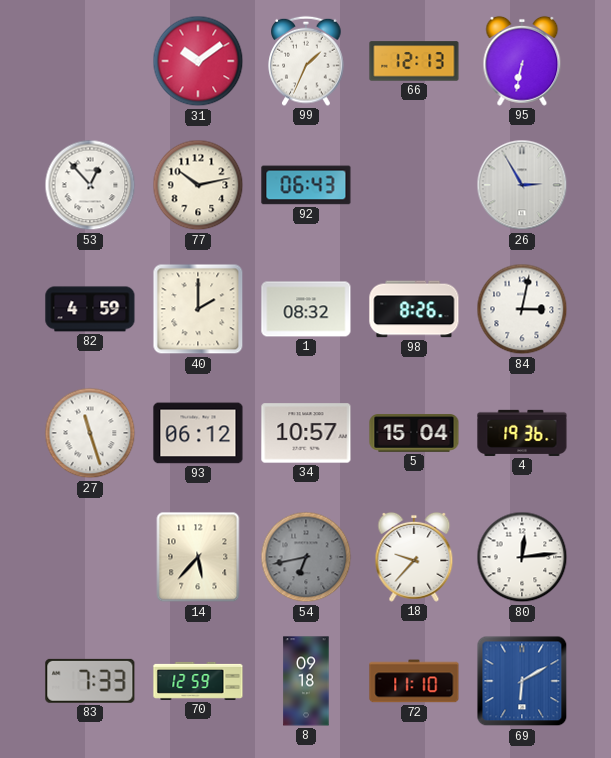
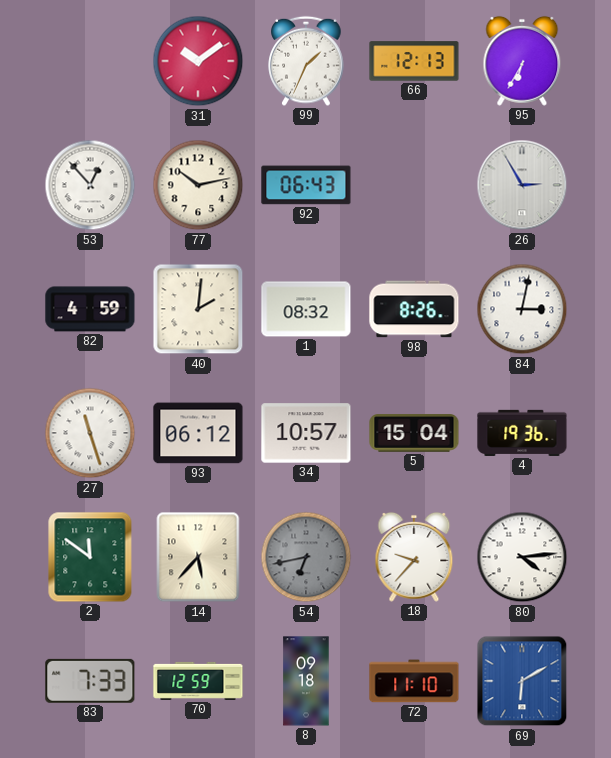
95: 6:32 -> 6:35
40: 2:00 -> 2:01
2: none -> 11:51
80: 12:14 -> 4:14
